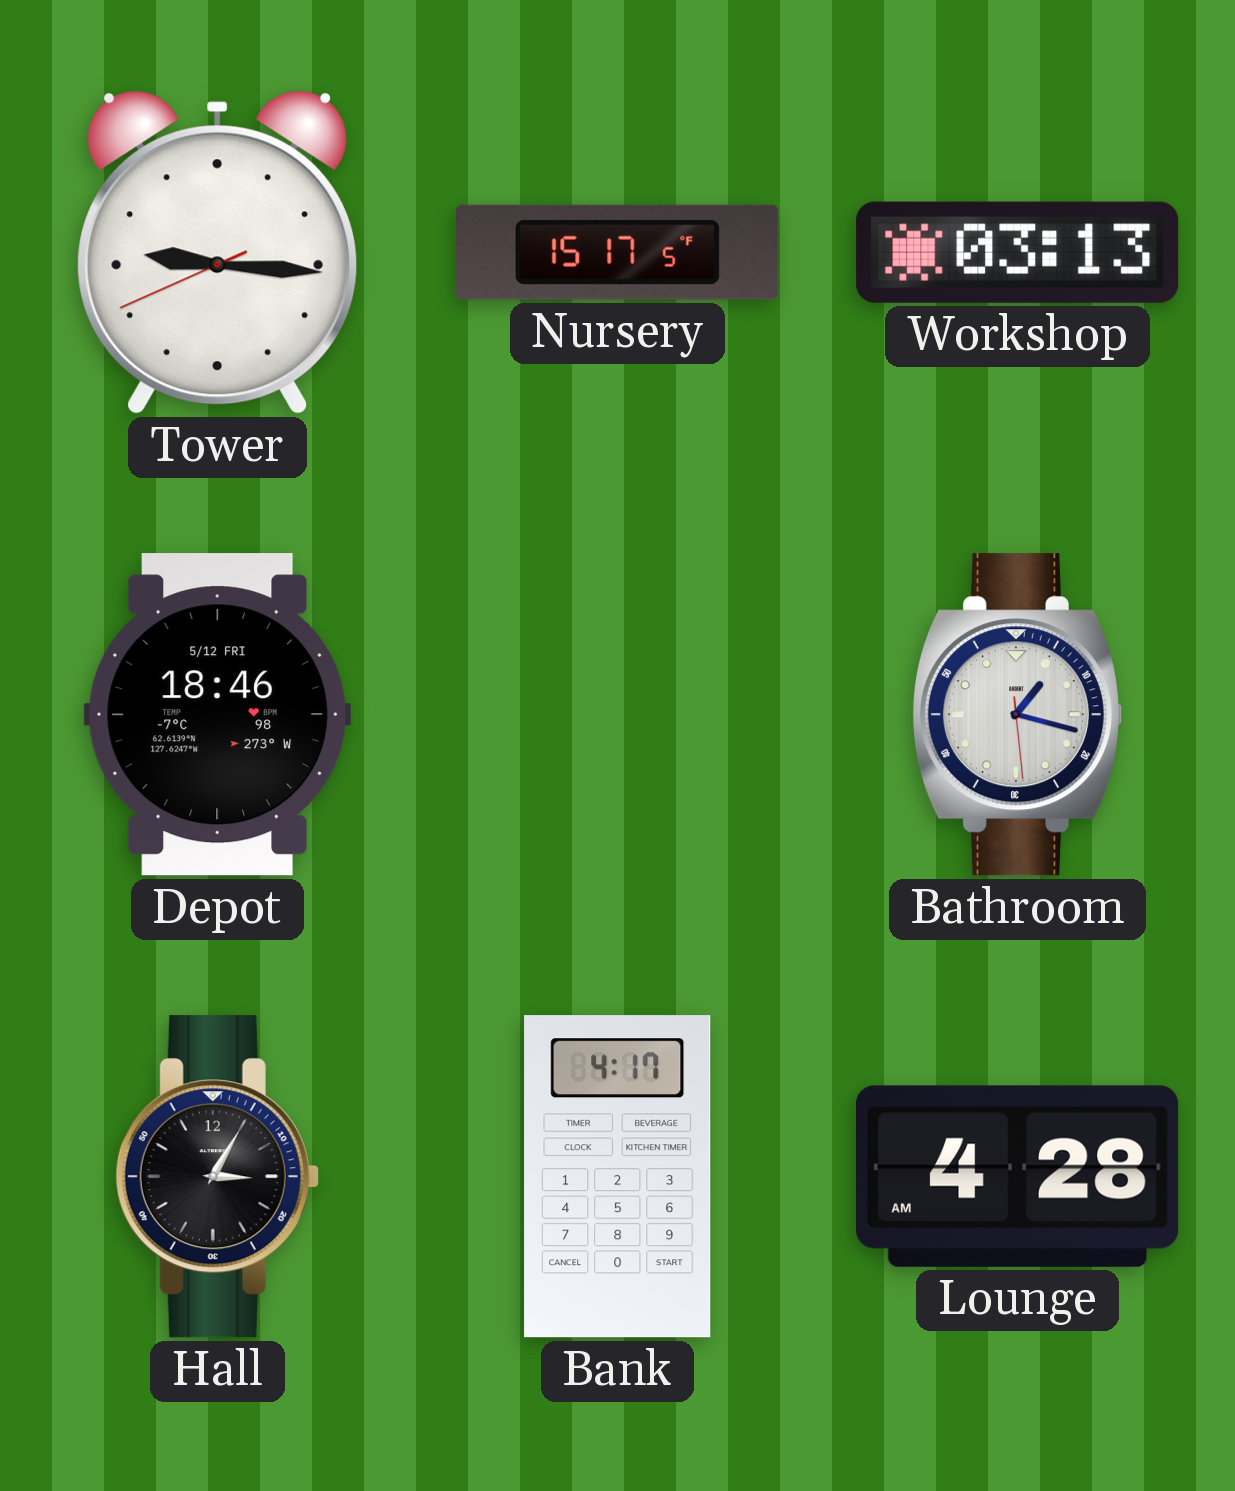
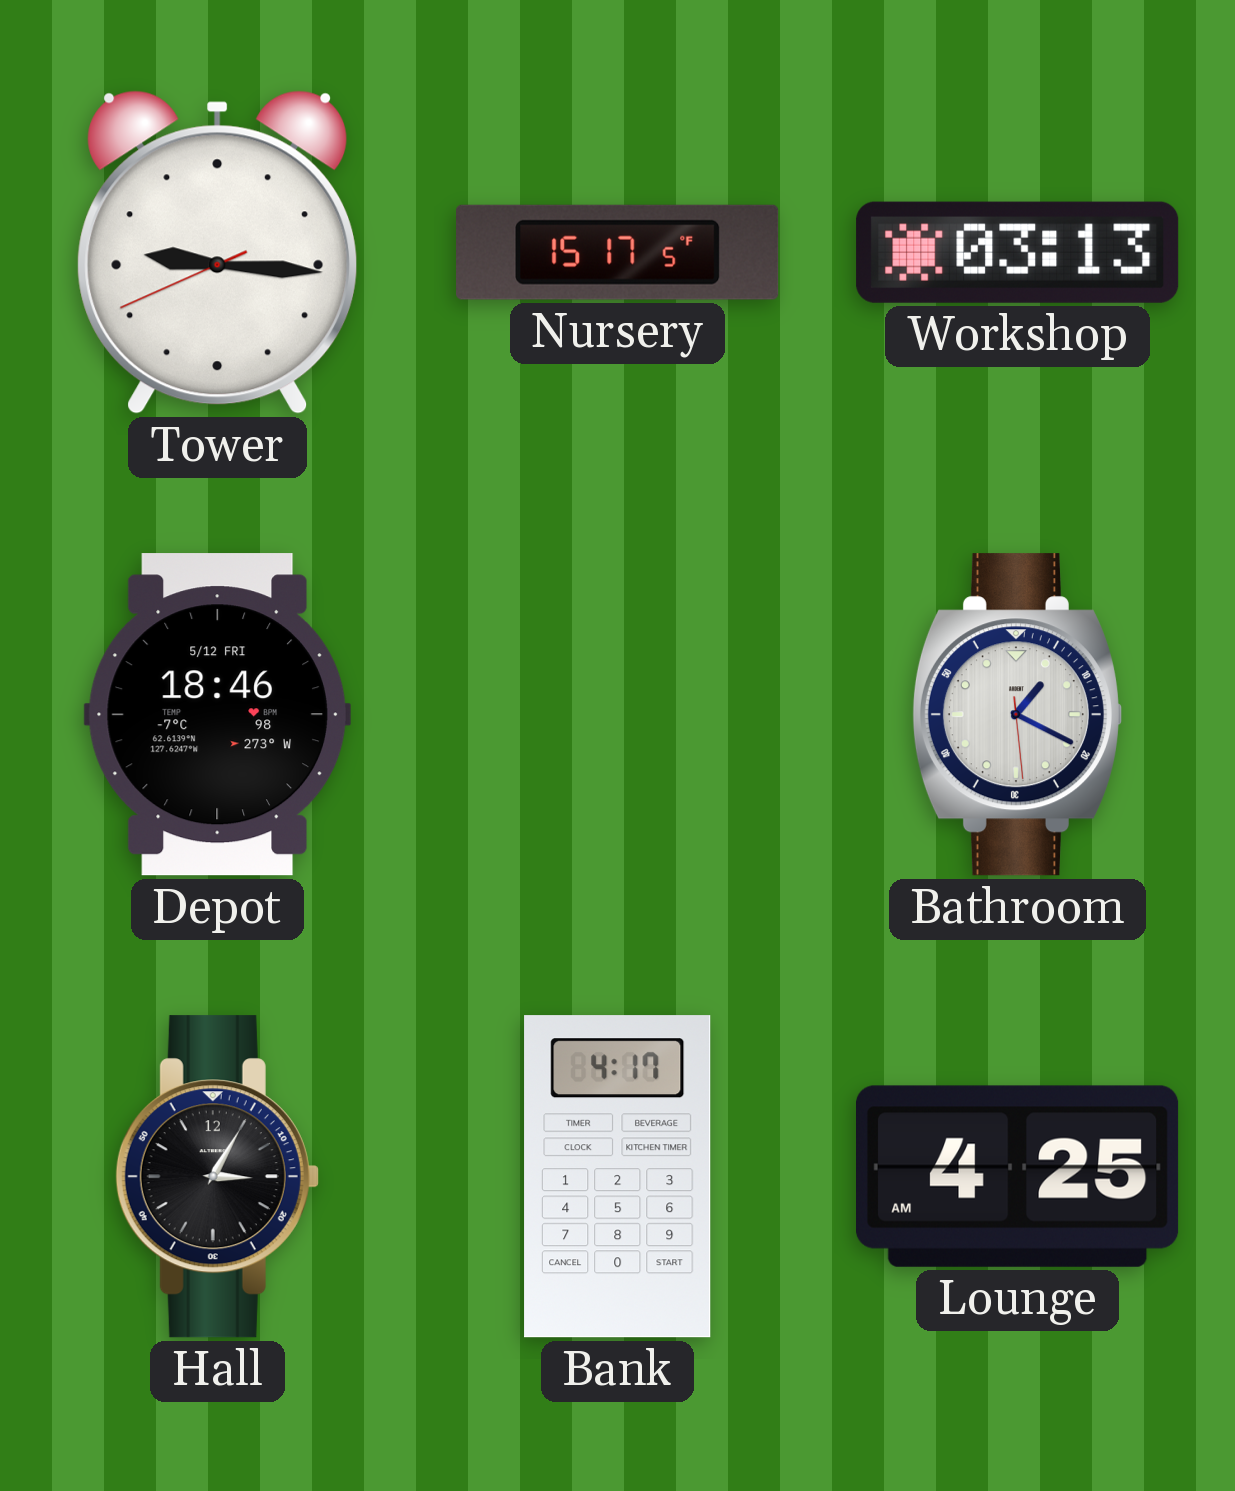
Bathroom: 1:17 -> 1:19
Lounge: 4:28 -> 4:25
